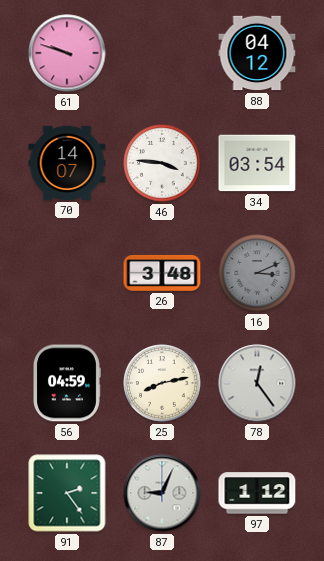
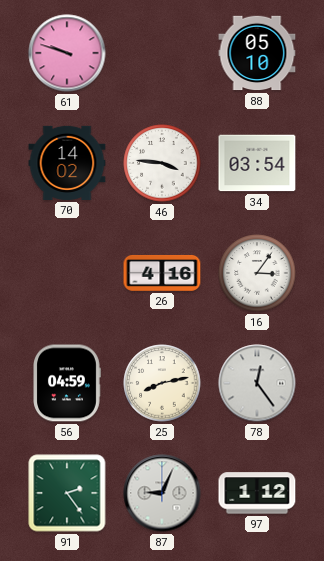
88: 04:12 -> 05:10
70: 14:07 -> 14:02
26: 3:48 -> 4:16
16: 3:11 -> 3:06
16 dial: grey -> white
